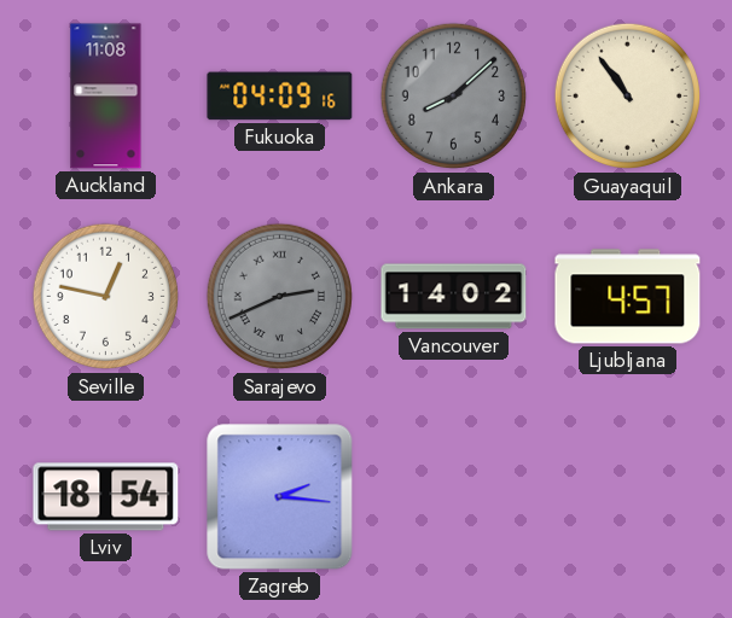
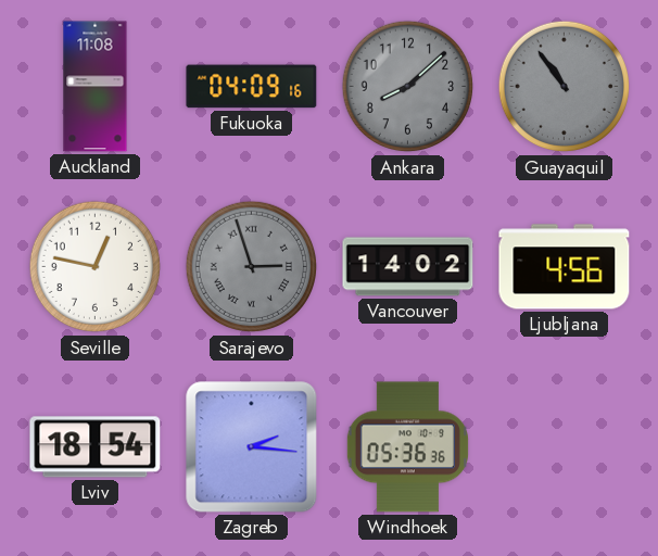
Guayaquil dial: cream -> grey
Sarajevo: 2:41 -> 2:57
Ljubljana: 4:57 -> 4:56
Windhoek: none -> 05:36
